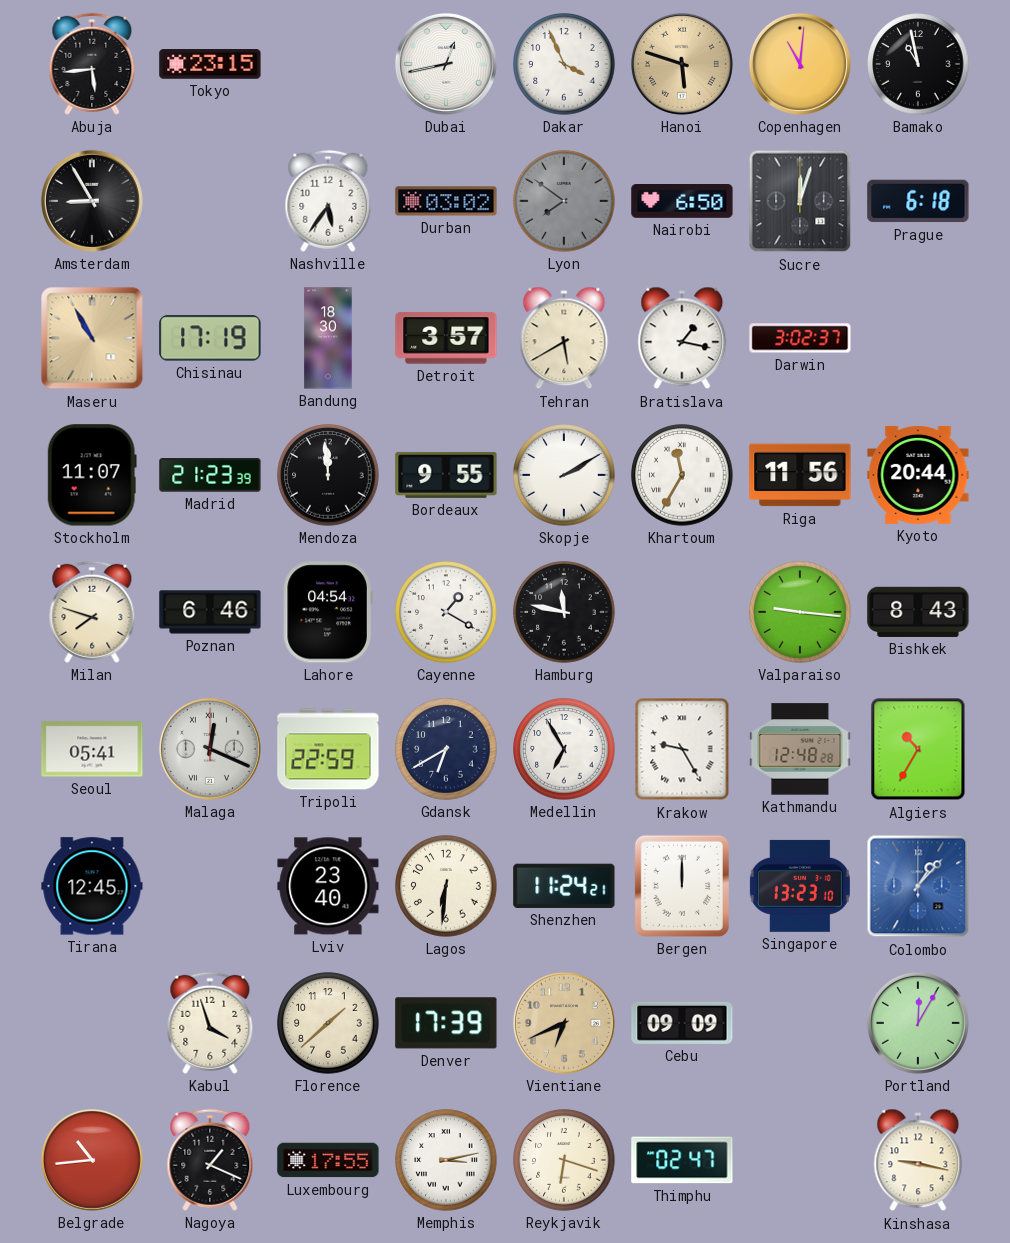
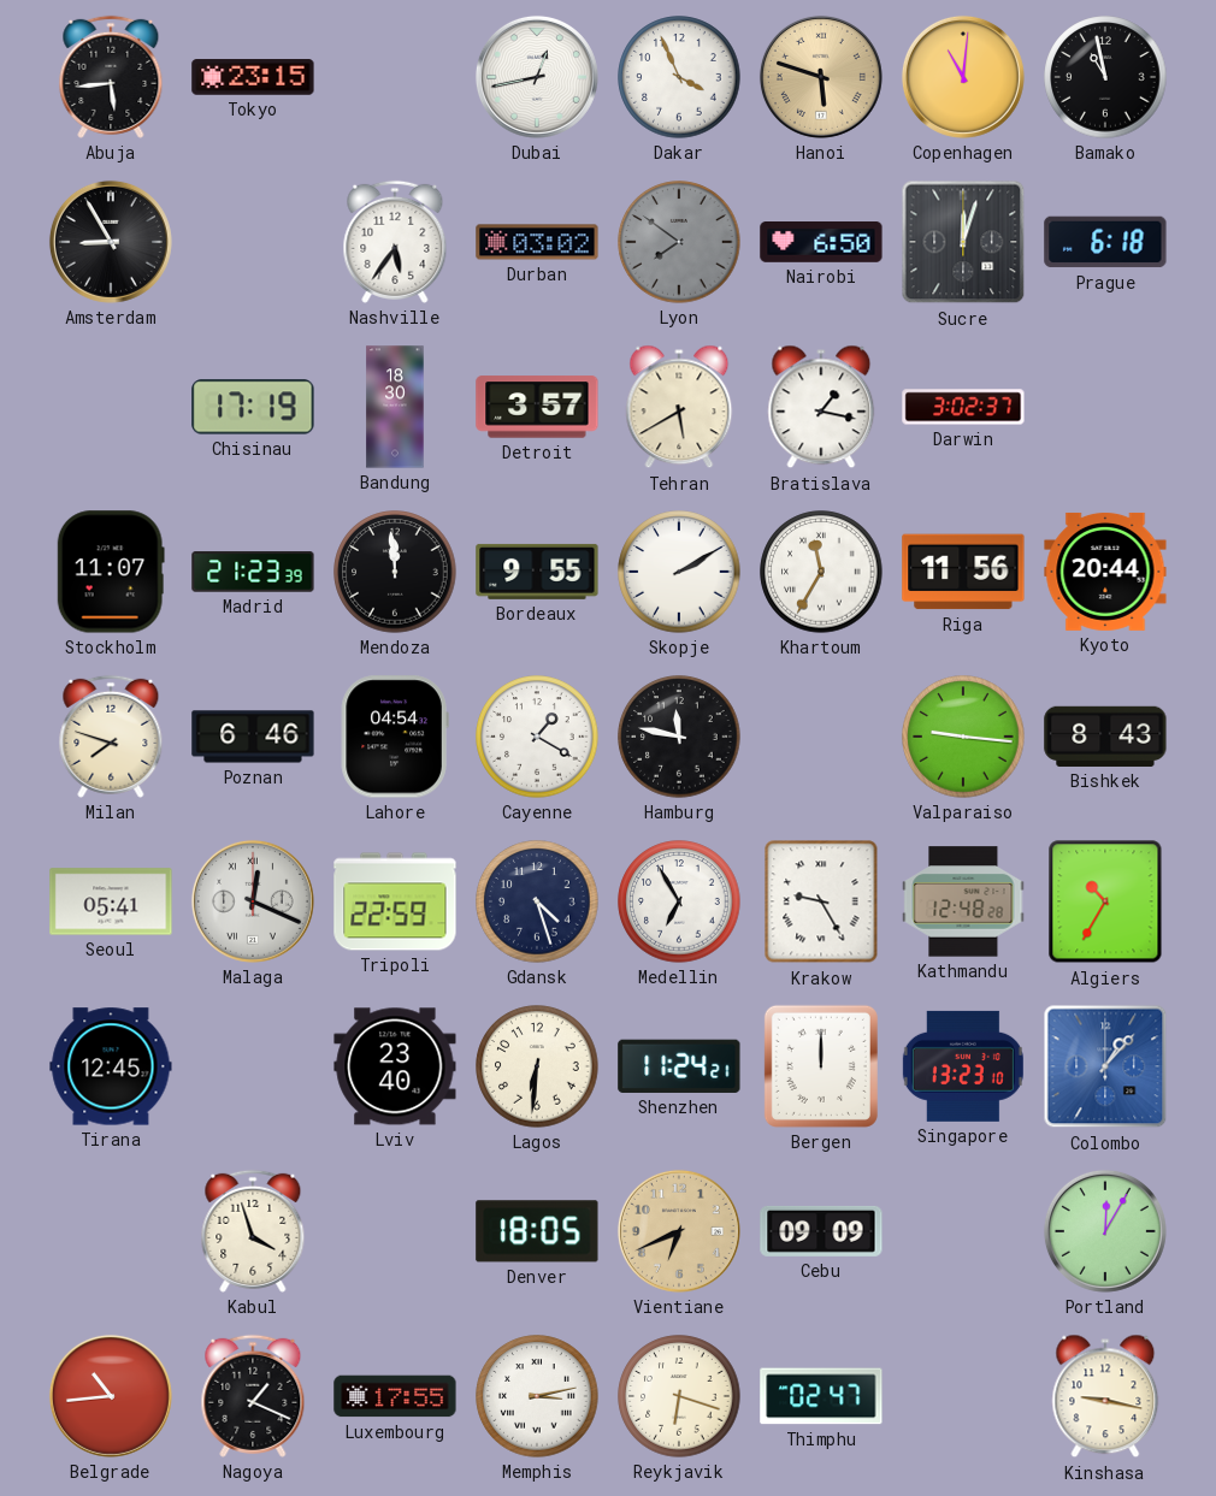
Maseru: 10:55 -> none
Gdansk: 6:40 -> 4:27
Florence: 1:38 -> none
Denver: 17:39 -> 18:05
